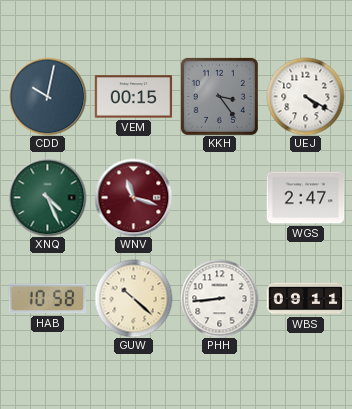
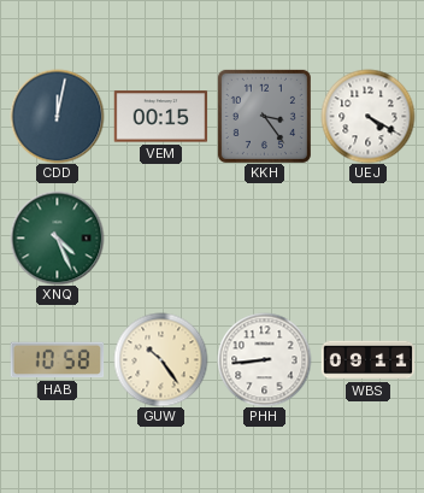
CDD: 10:02 -> 12:02
WNV: 11:18 -> none
WGS: 2:47 -> none
GUW: 10:22 -> 10:24
